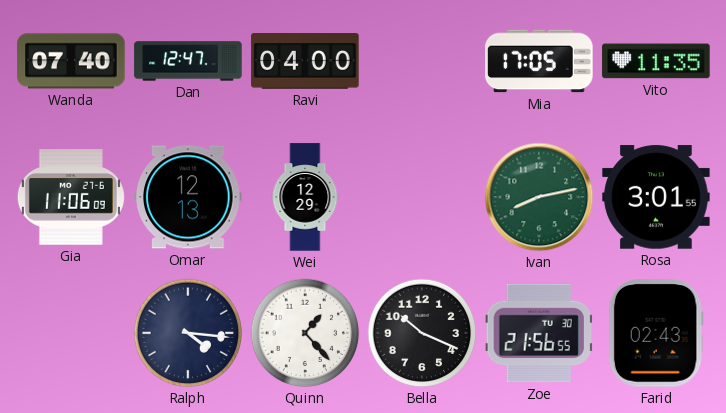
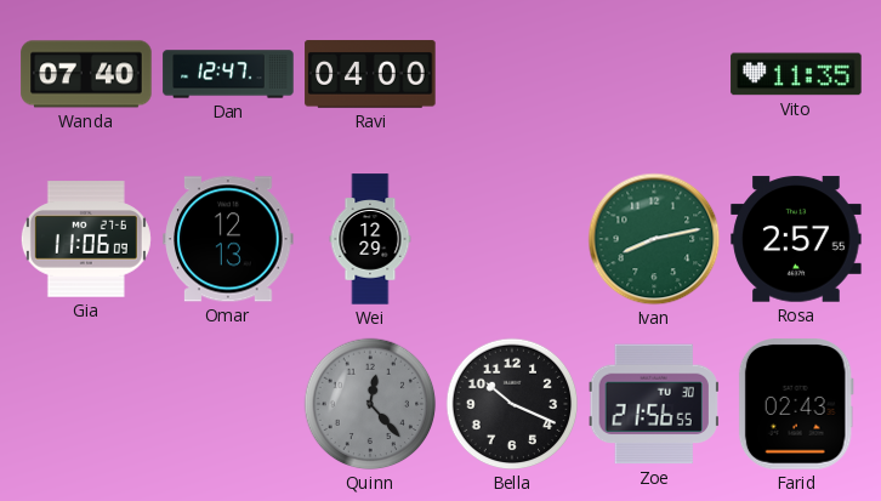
Mia: 17:05 -> none
Rosa: 3:01 -> 2:57
Ralph: 4:16 -> none
Quinn: 1:23 -> 12:23
Quinn dial: white -> grey
